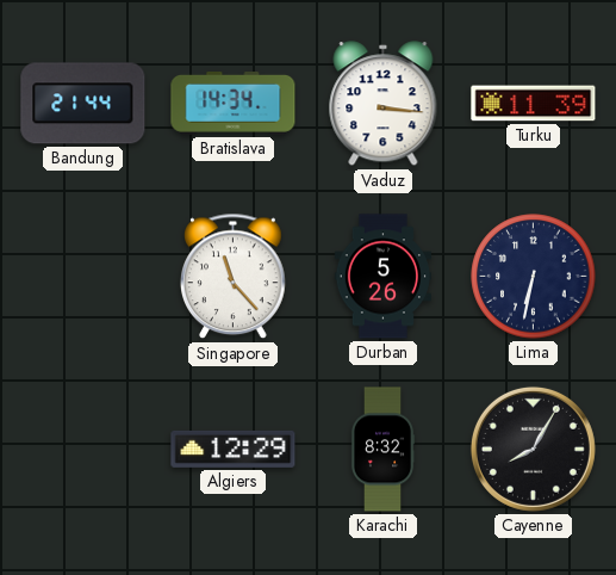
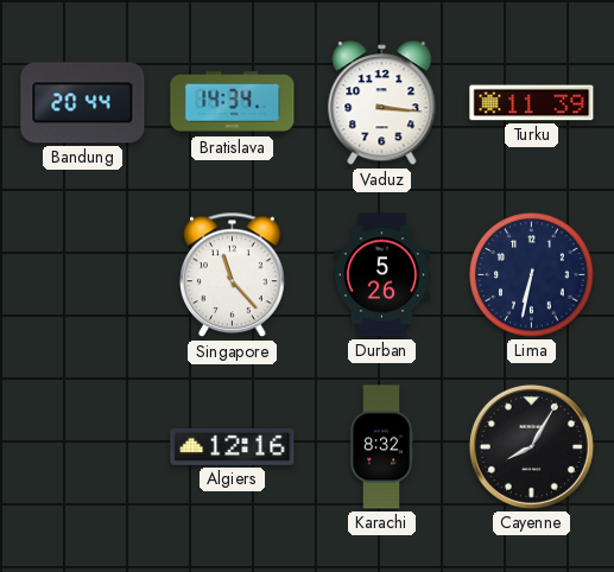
Bandung: 21:44 -> 20:44
Algiers: 12:29 -> 12:16
